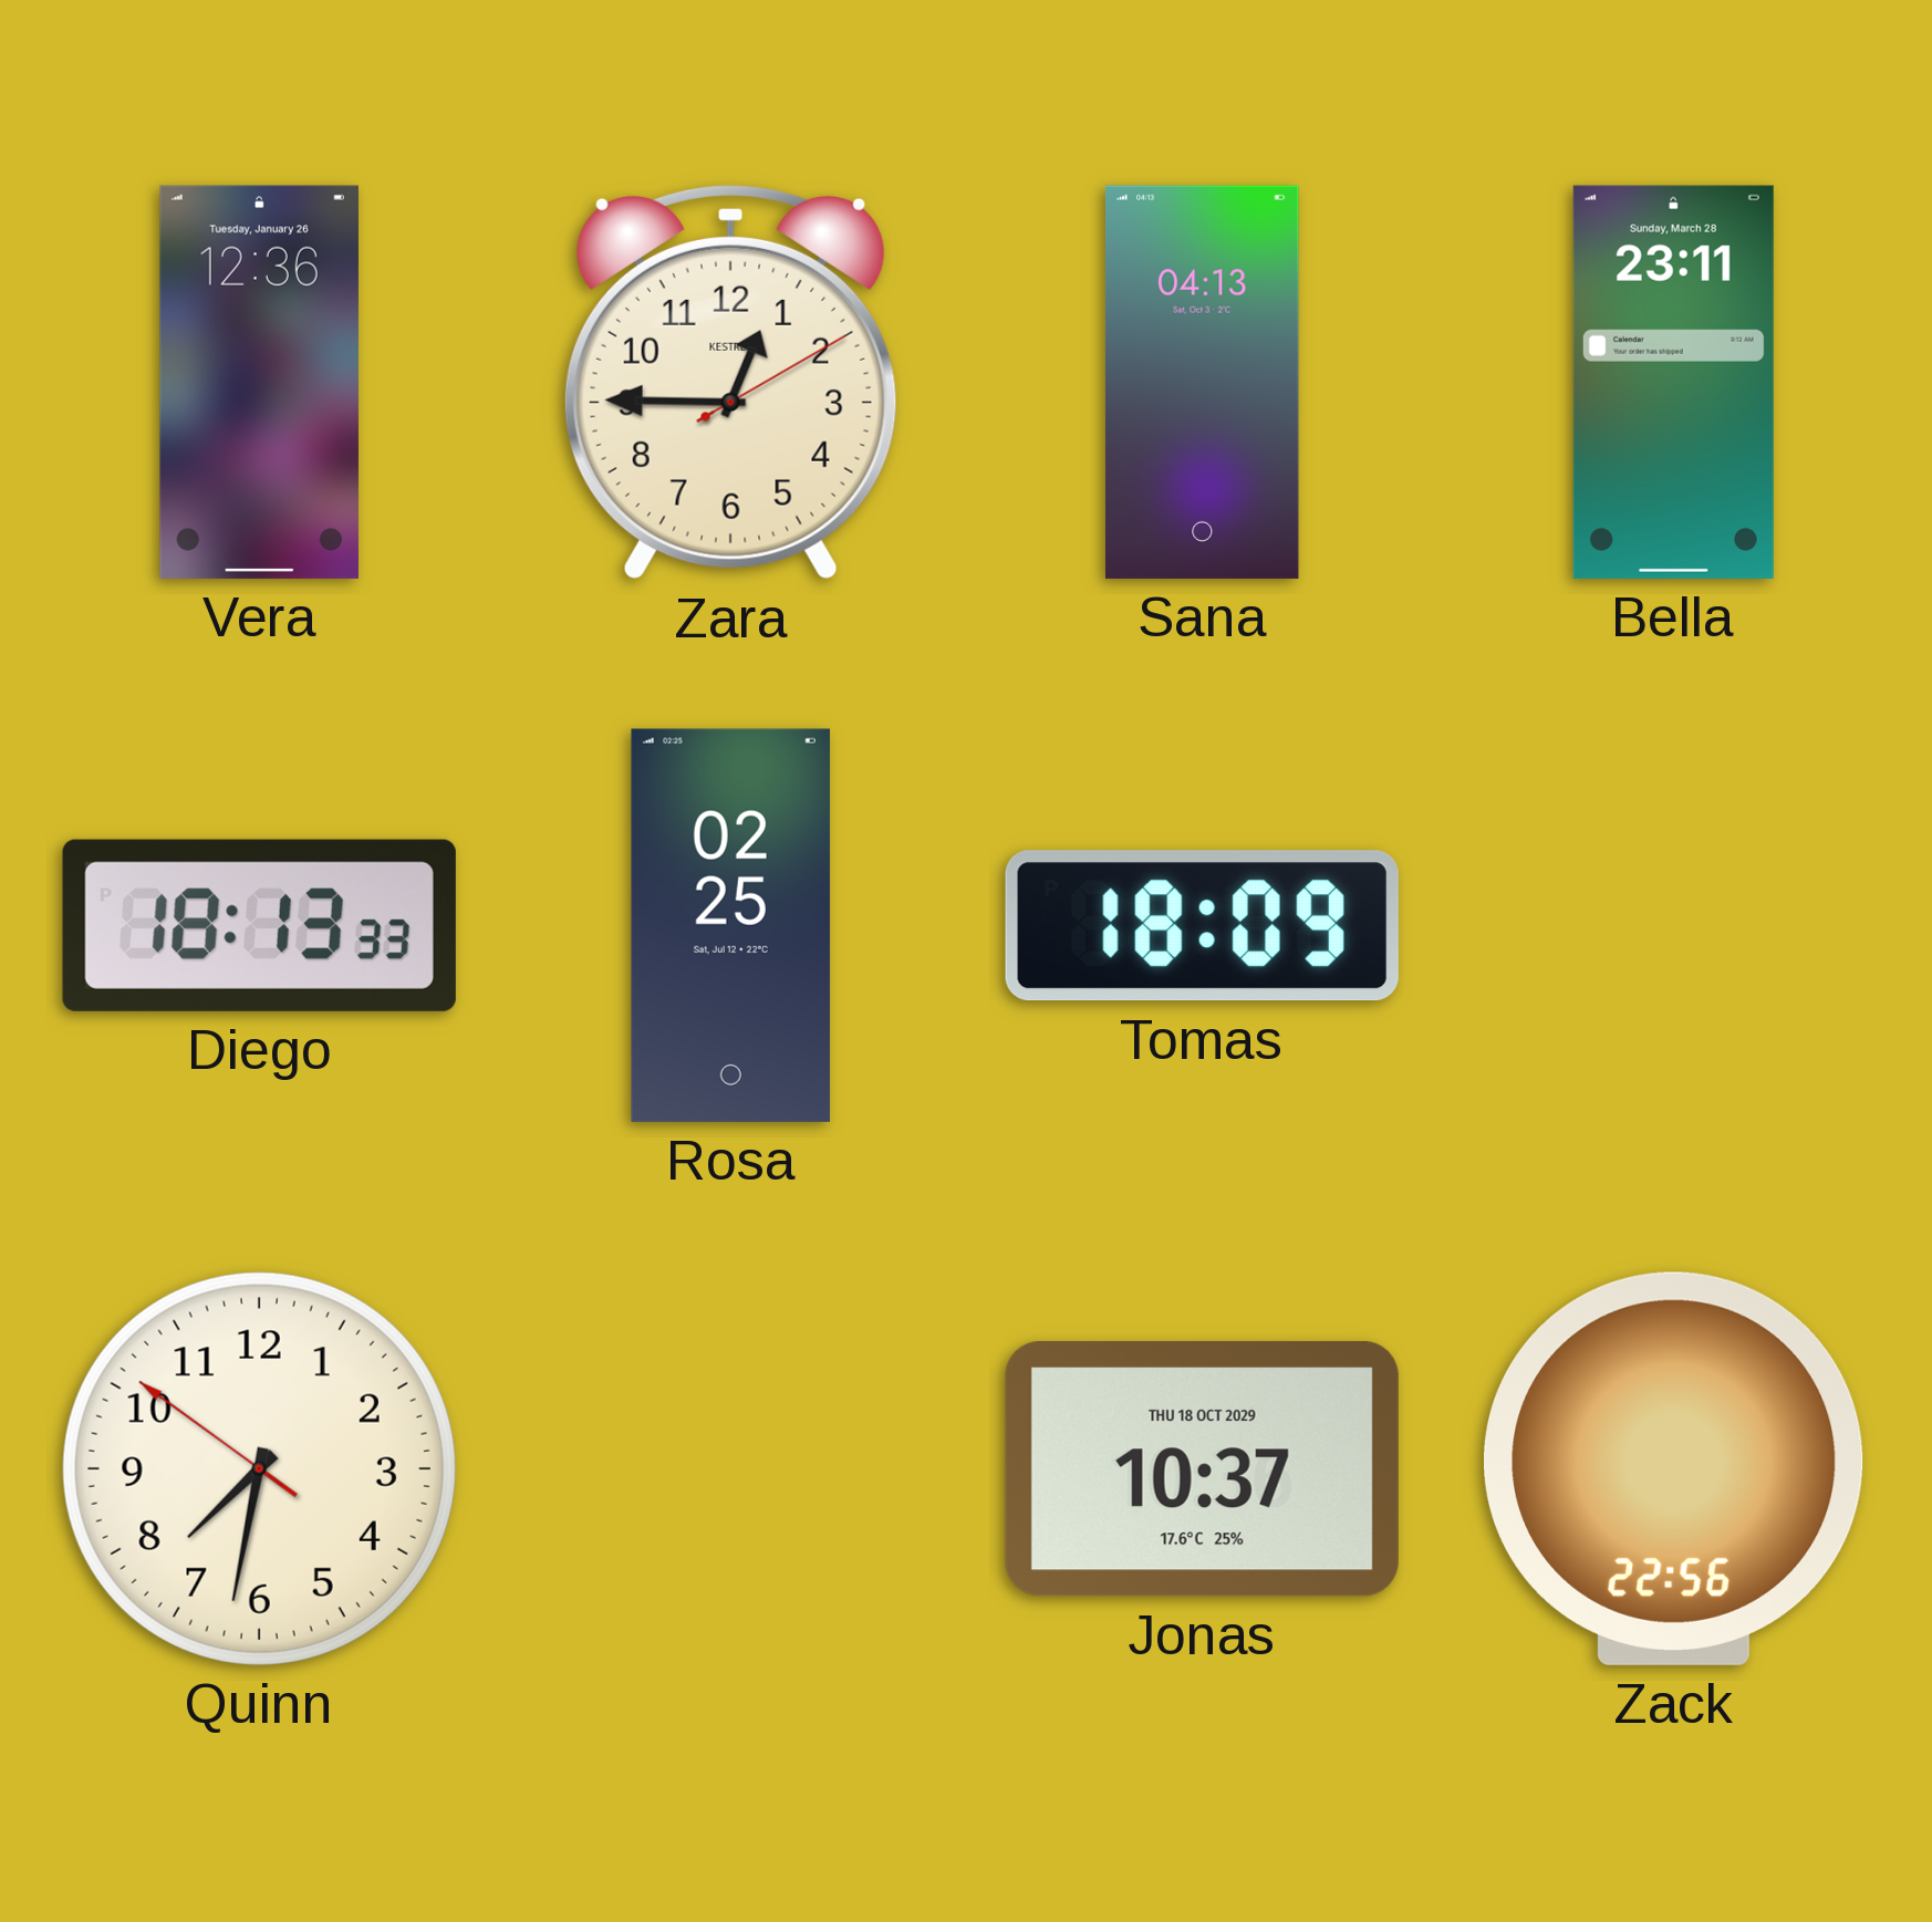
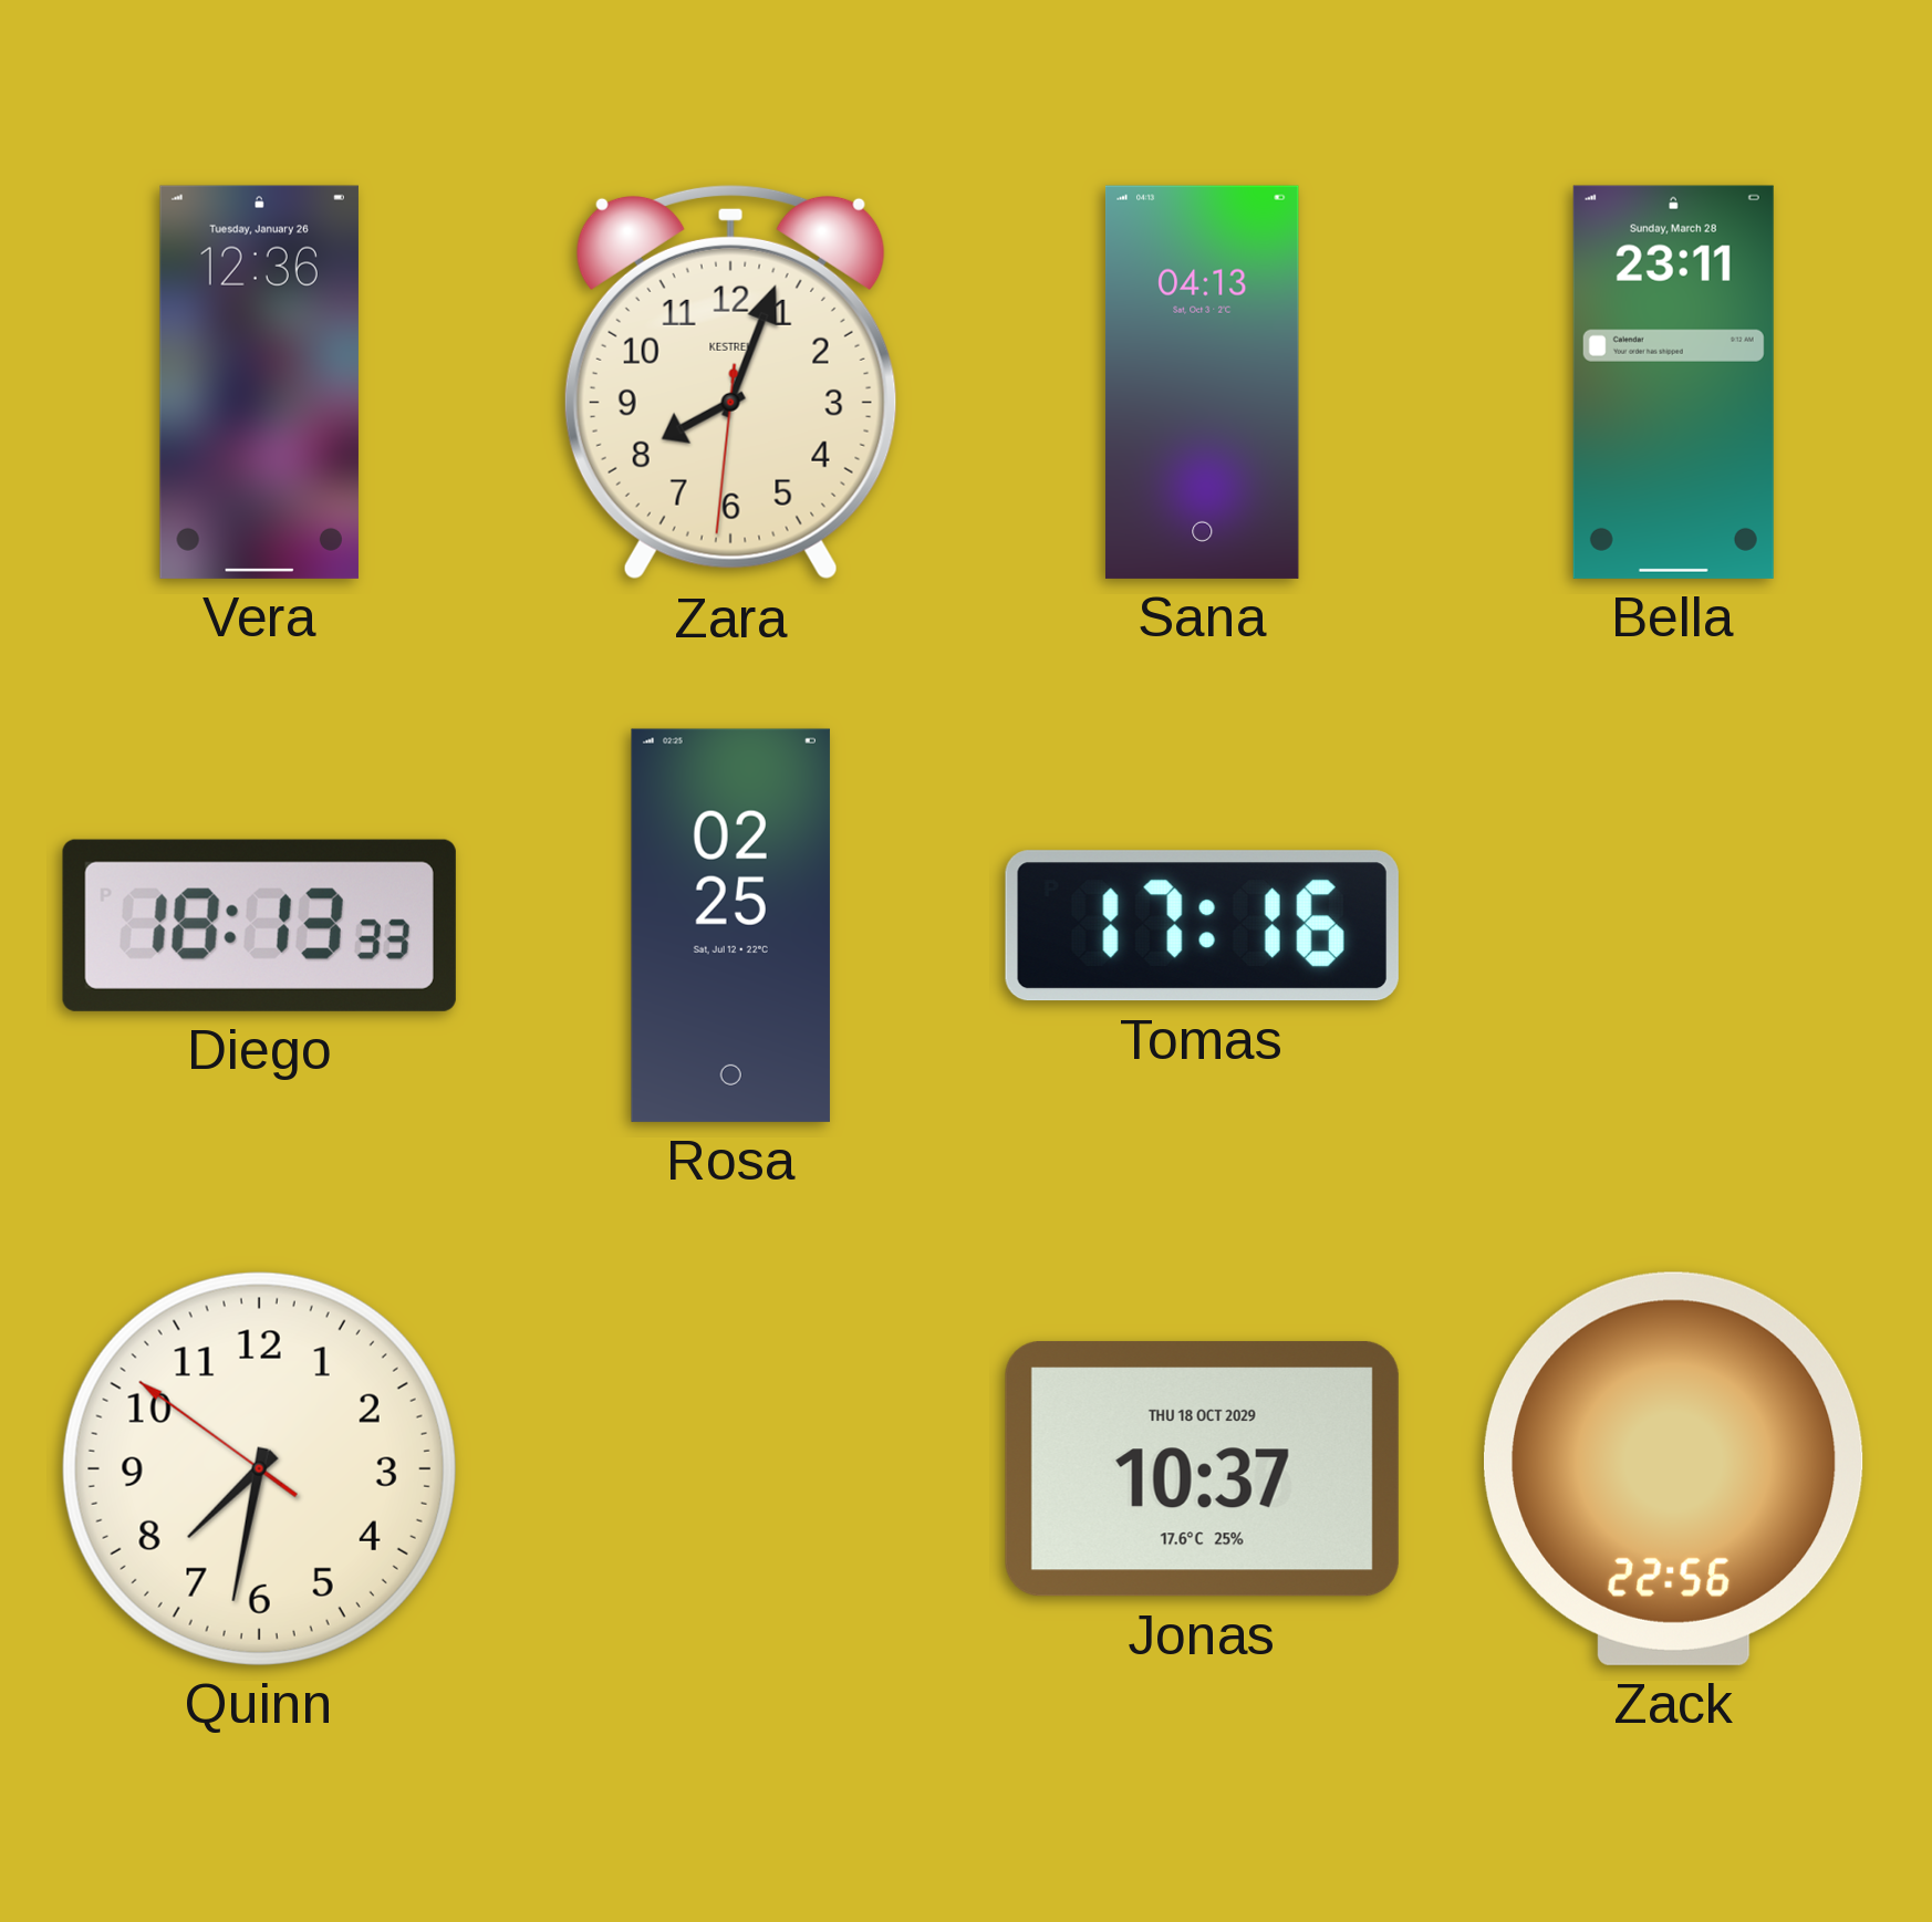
Zara: 12:45 -> 8:03
Tomas: 18:09 -> 17:16
